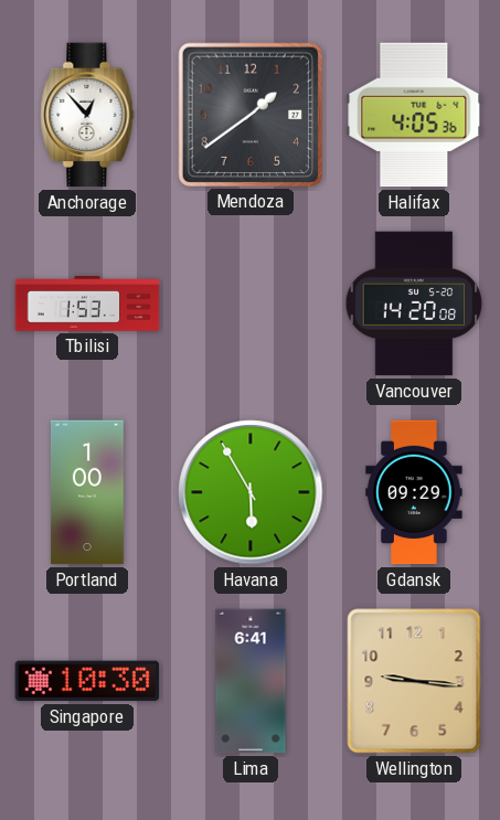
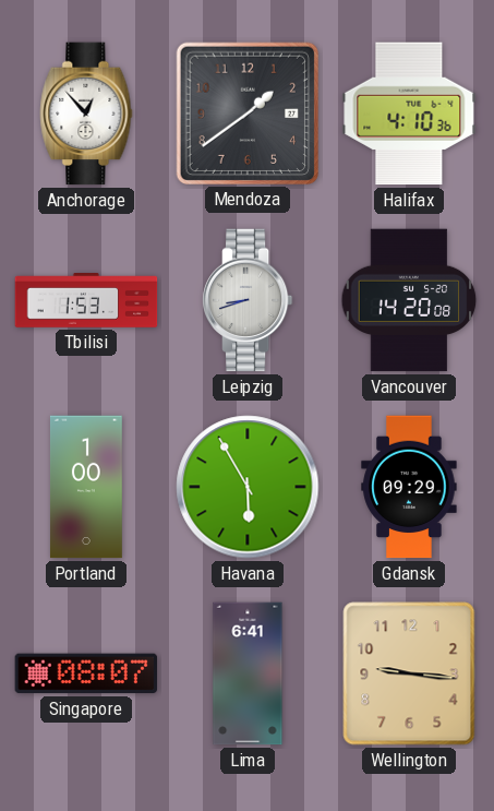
Halifax: 4:05 -> 4:10
Leipzig: none -> 8:42
Singapore: 10:30 -> 08:07
